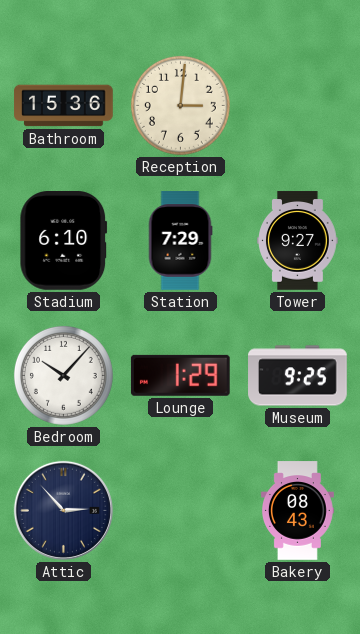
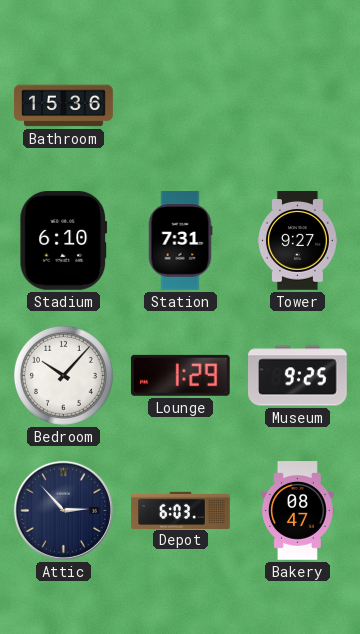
Reception: 3:01 -> none
Station: 7:29 -> 7:31
Depot: none -> 6:03
Bakery: 08:43 -> 08:47
